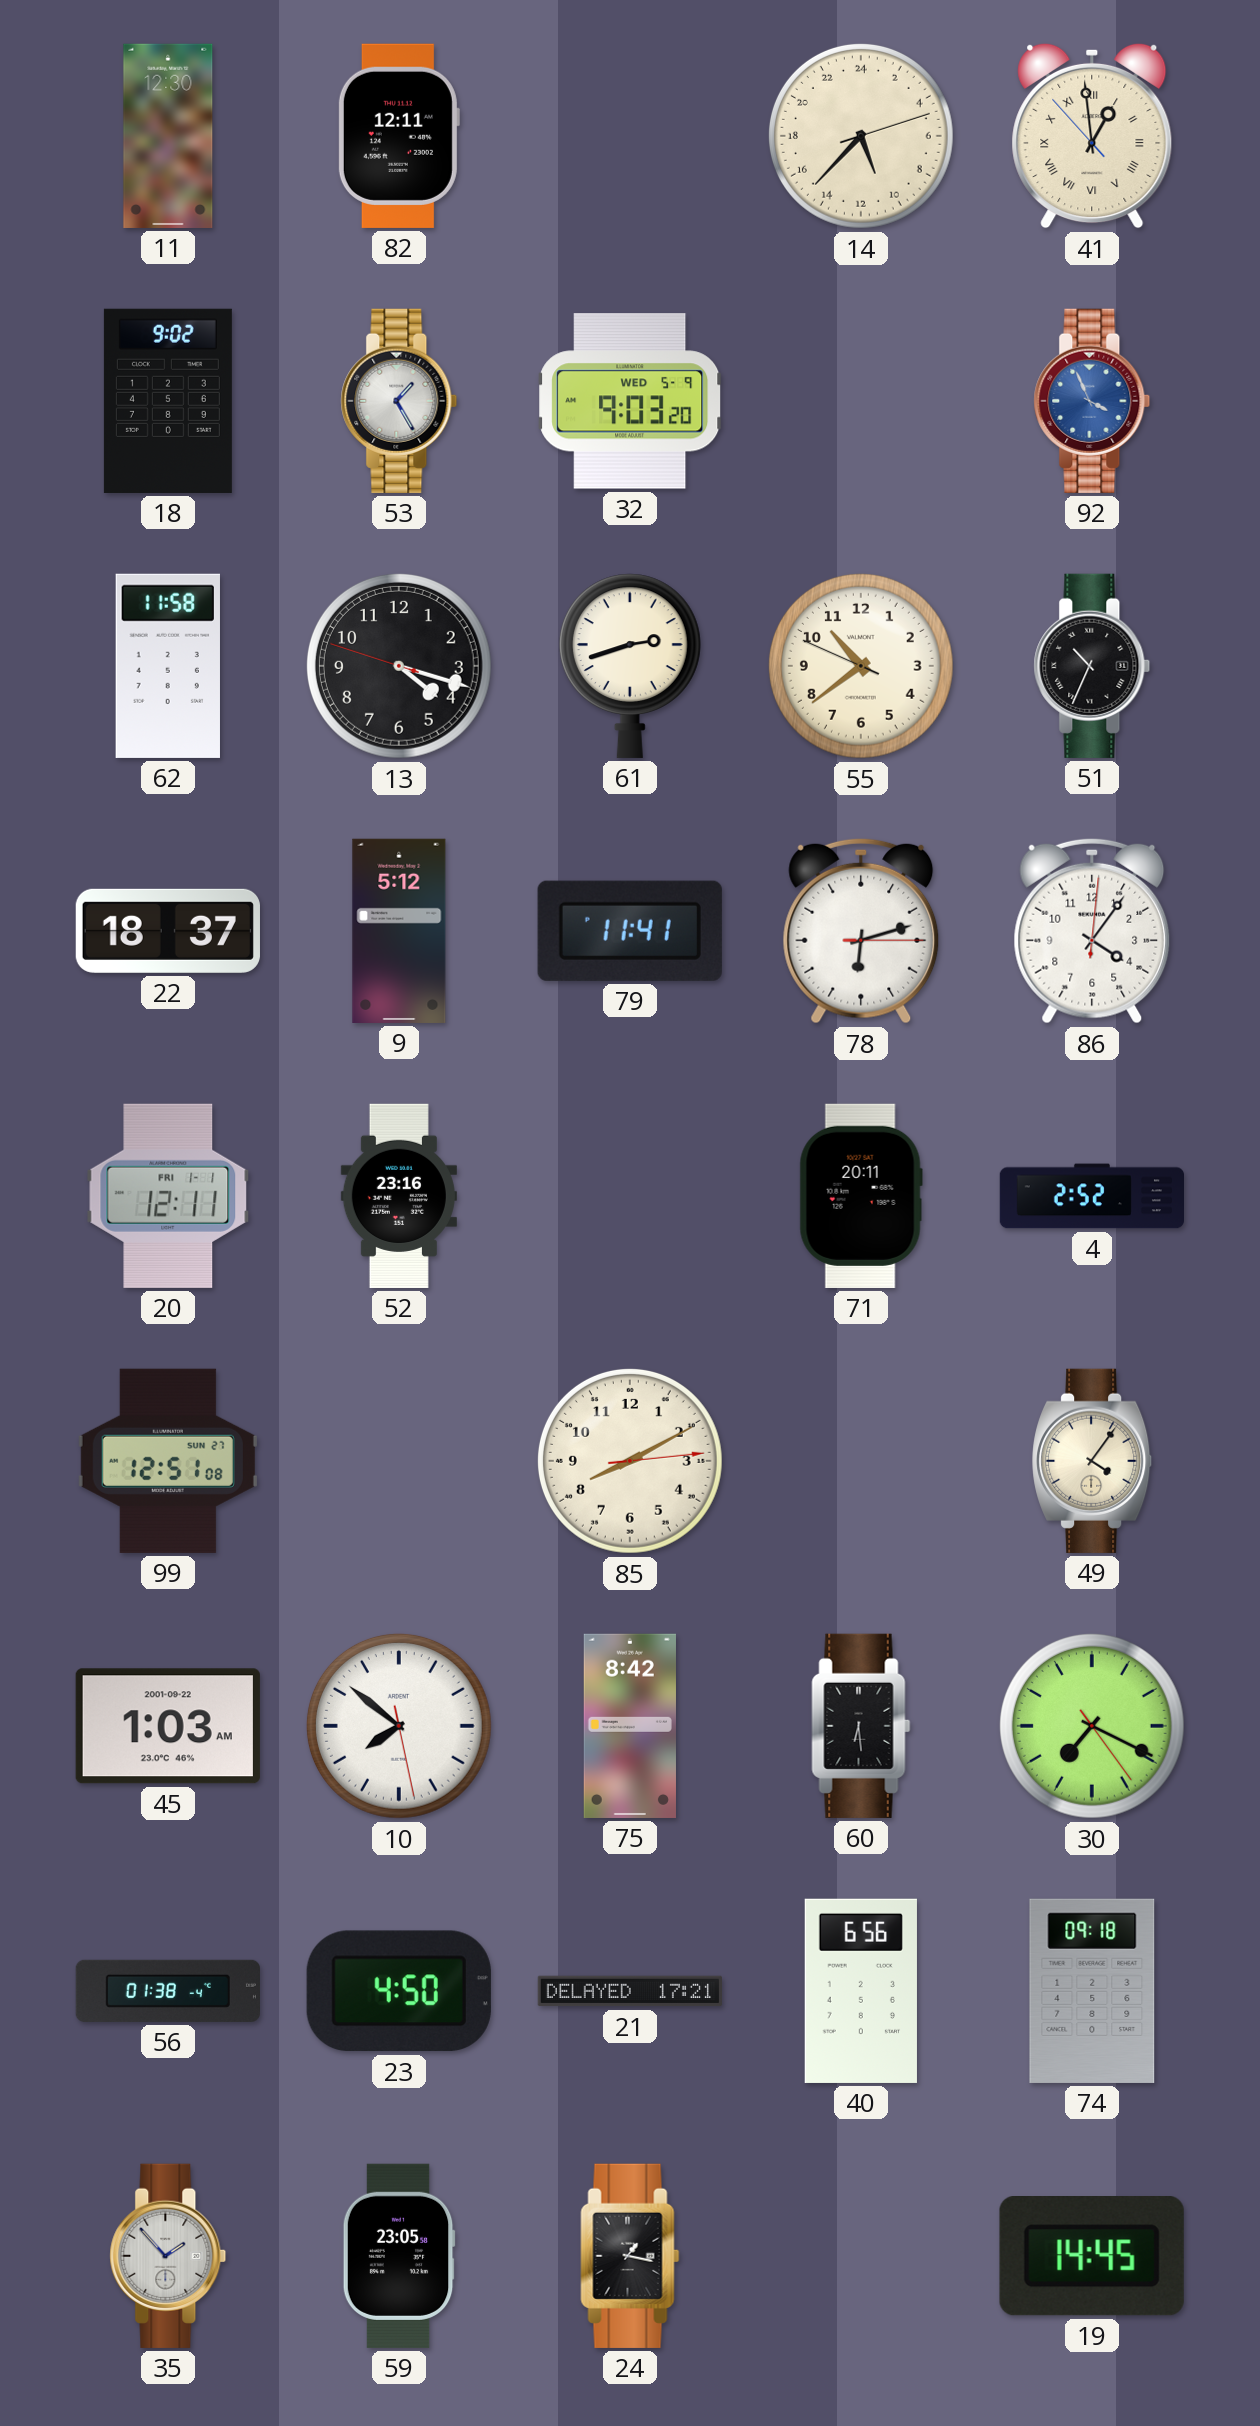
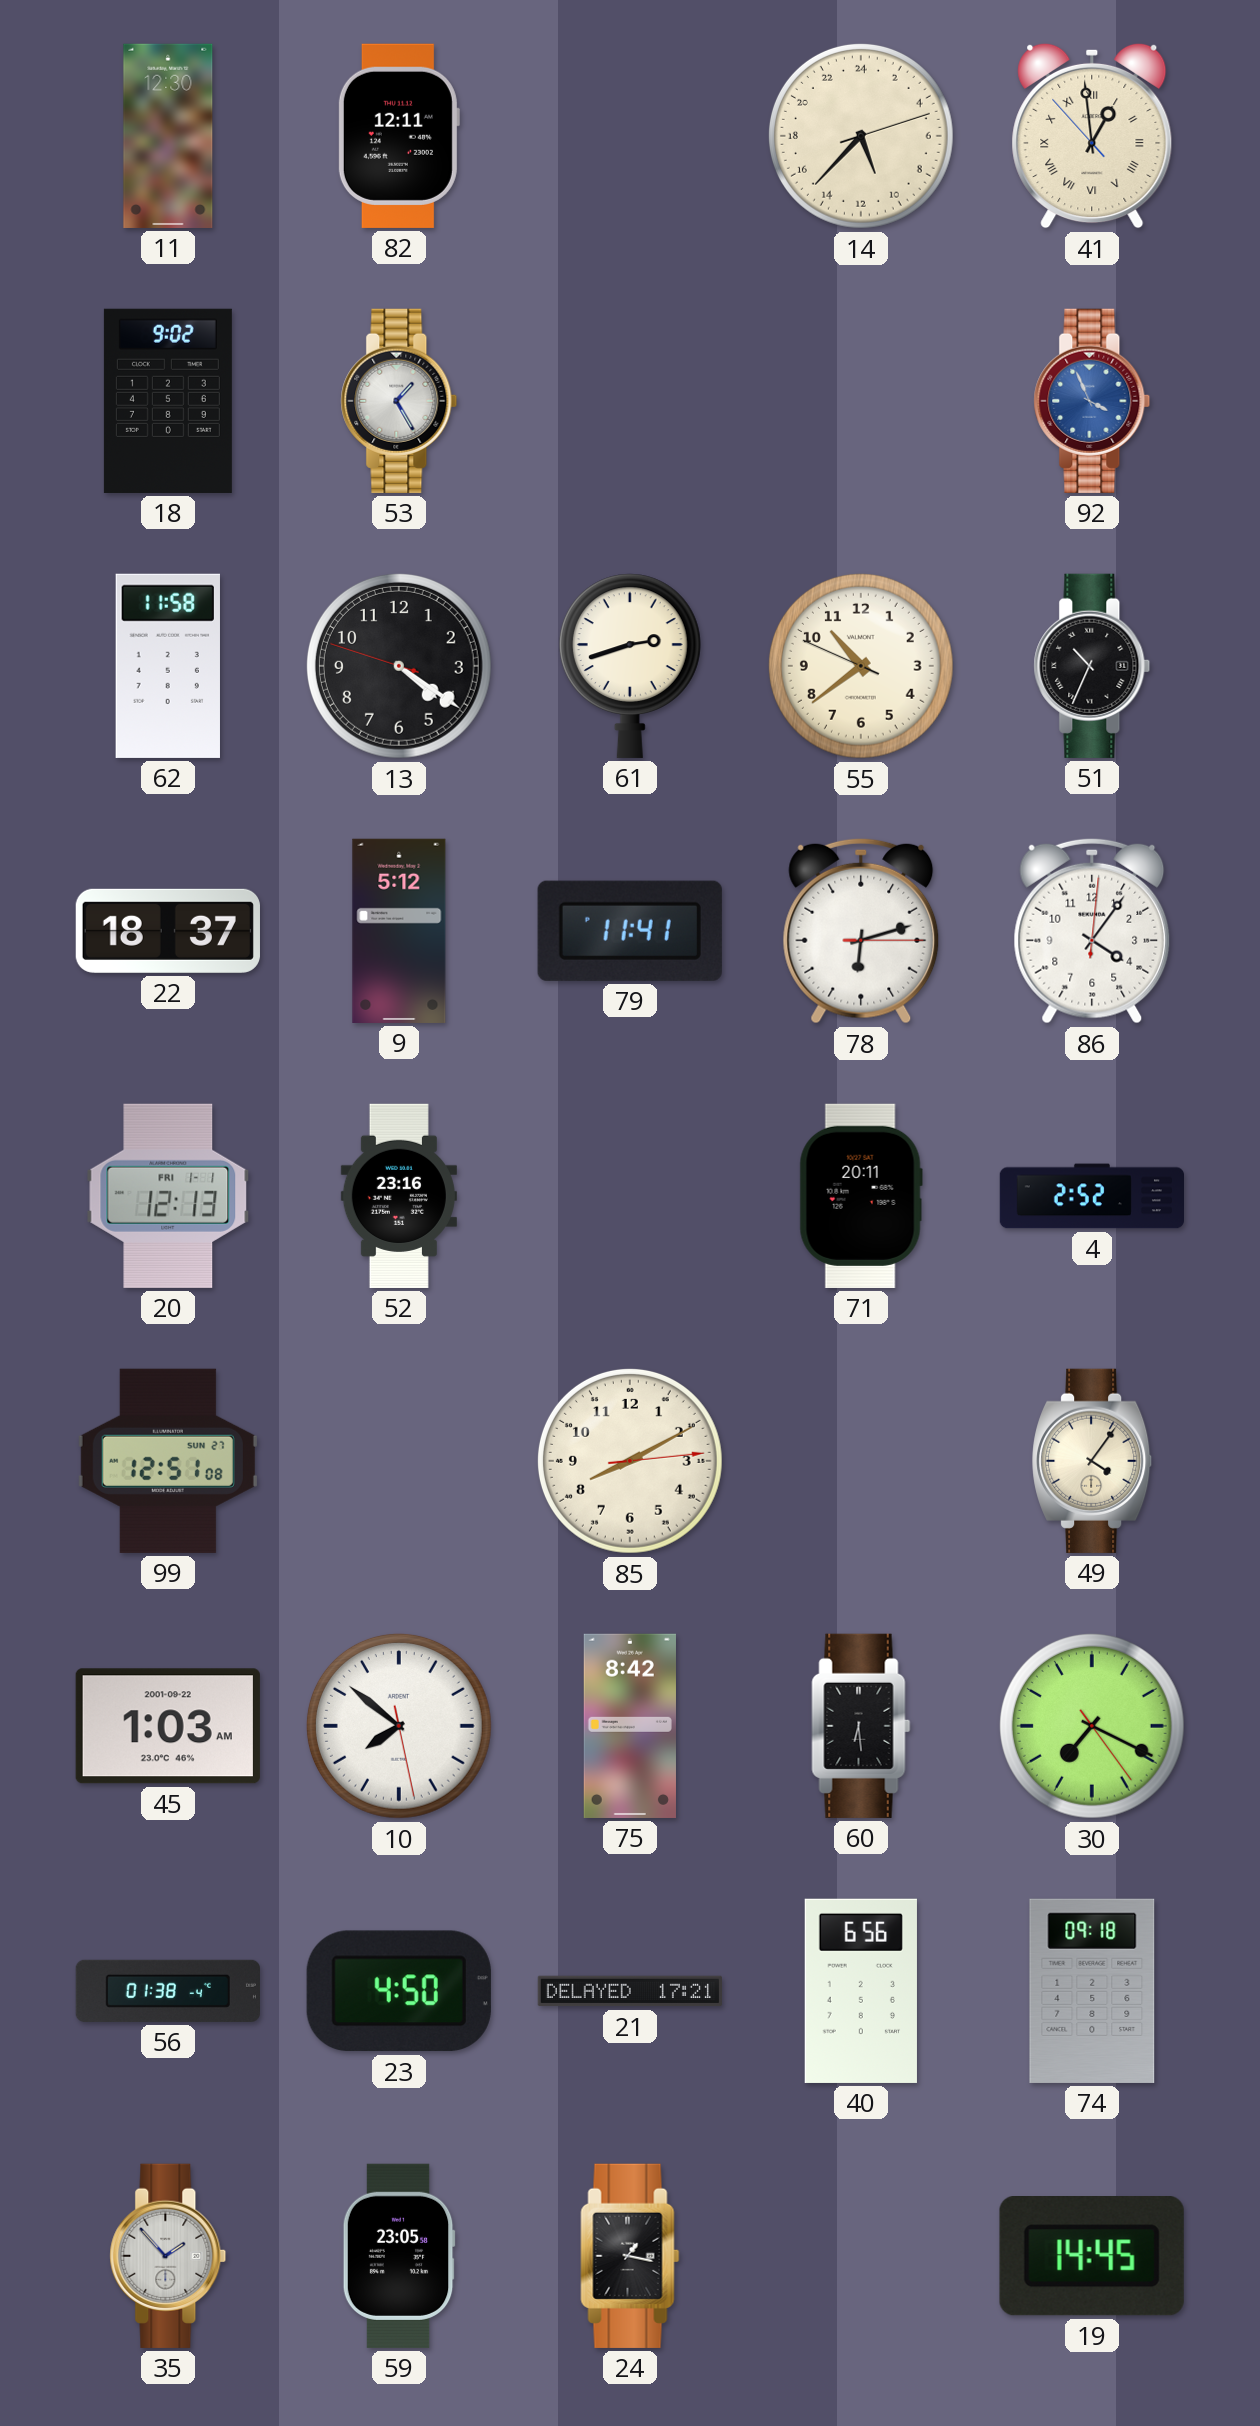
32: 9:03 -> none
13: 4:17 -> 4:20
20: 12:11 -> 12:13
